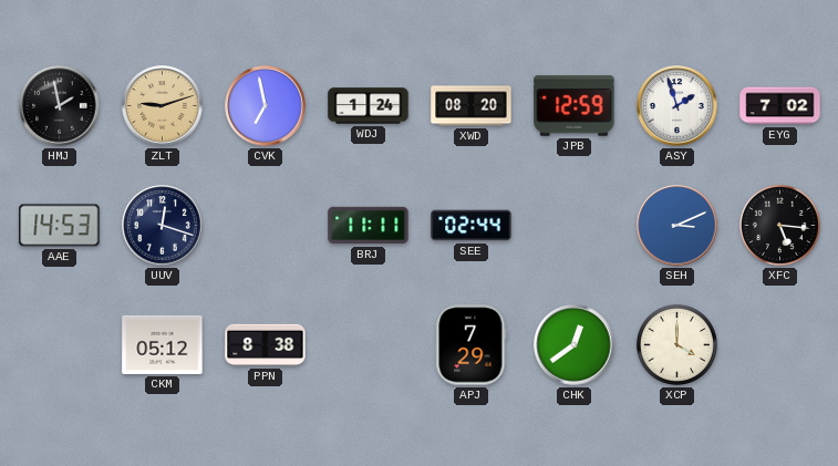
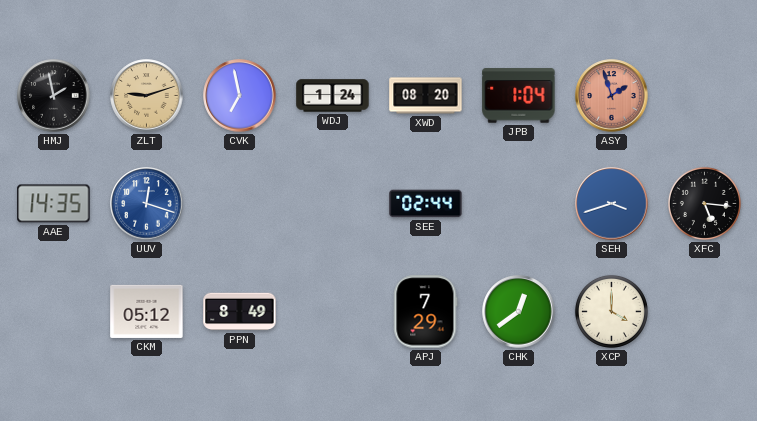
JPB: 12:59 -> 1:04
ASY dial: white -> salmon
EYG: 7:02 -> none
AAE: 14:53 -> 14:35
UUV dial: navy -> blue
BRJ: 11:11 -> none
SEH: 3:11 -> 3:42
PPN: 8:38 -> 8:49
